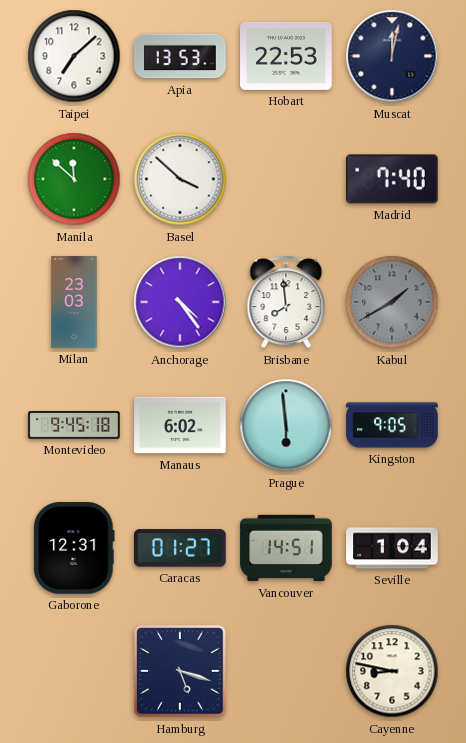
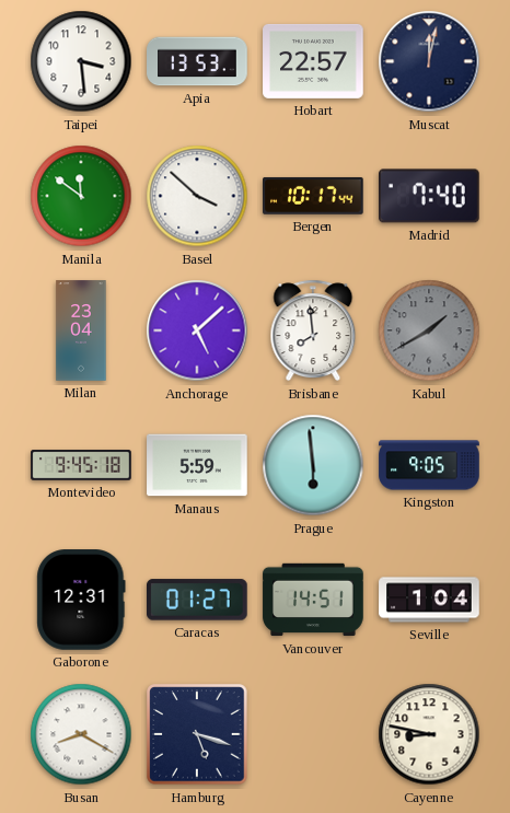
Taipei: 7:08 -> 3:29
Hobart: 22:53 -> 22:57
Manila: 11:52 -> 11:51
Bergen: none -> 10:17
Milan: 23:03 -> 23:04
Anchorage: 4:24 -> 5:08
Manaus: 6:02 -> 5:59
Busan: none -> 8:20
